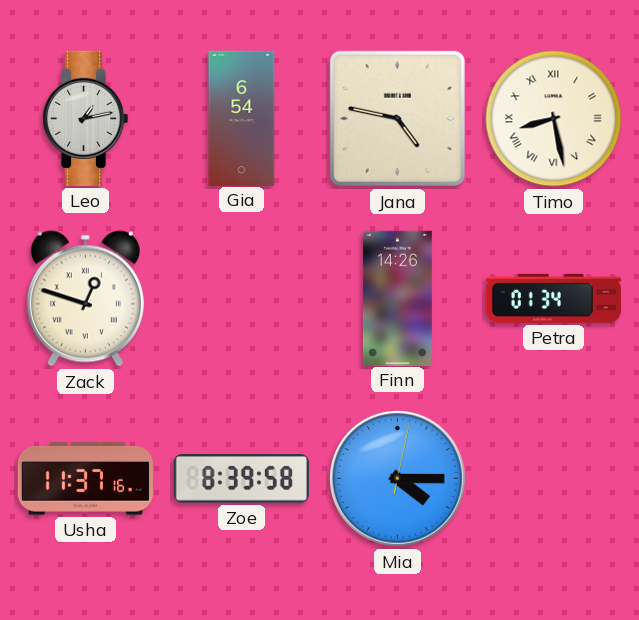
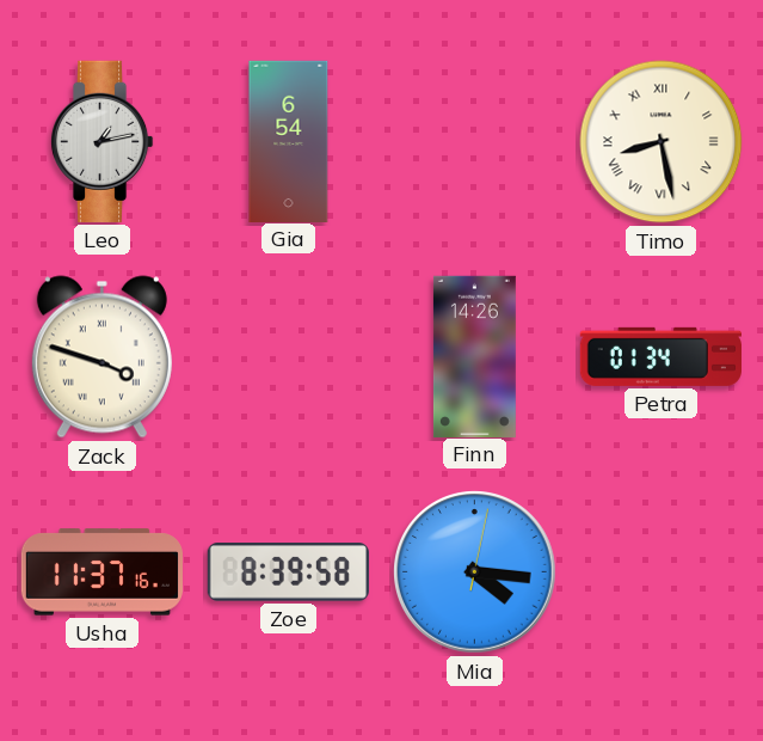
Jana: 4:47 -> none
Zack: 12:48 -> 3:48
Mia: 4:15 -> 4:16
